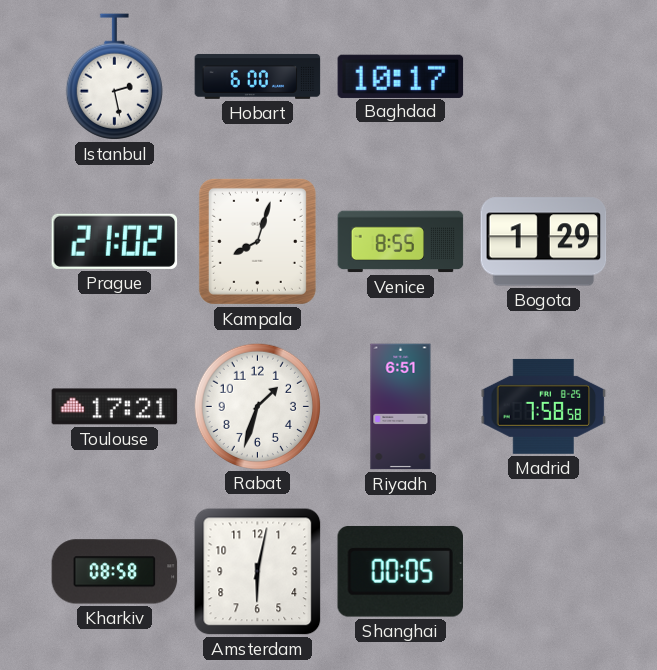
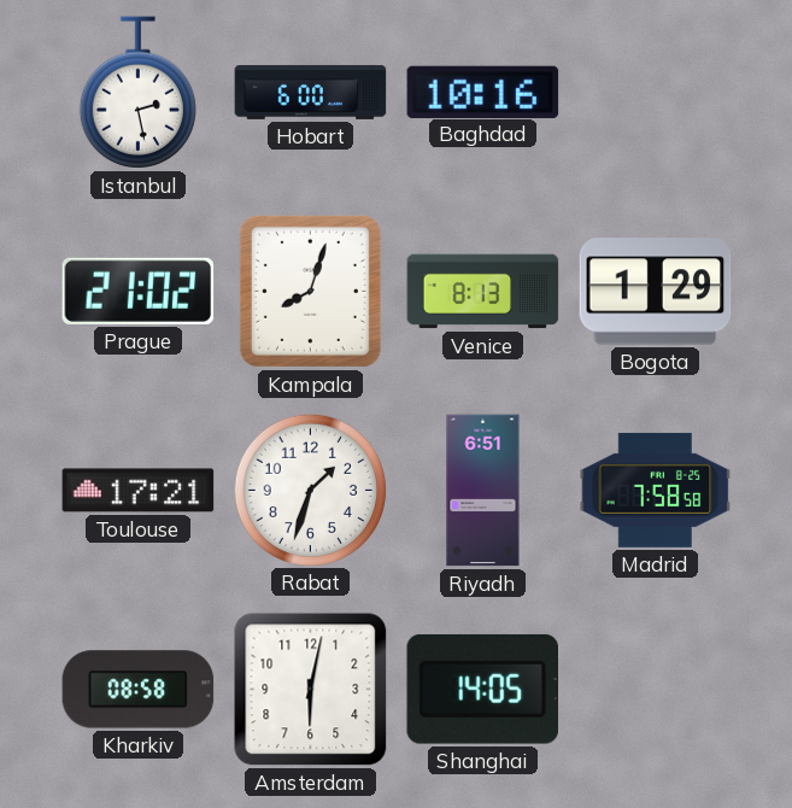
Baghdad: 10:17 -> 10:16
Venice: 8:55 -> 8:13
Shanghai: 00:05 -> 14:05
